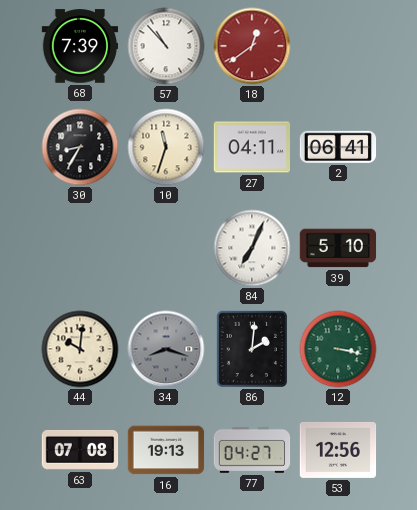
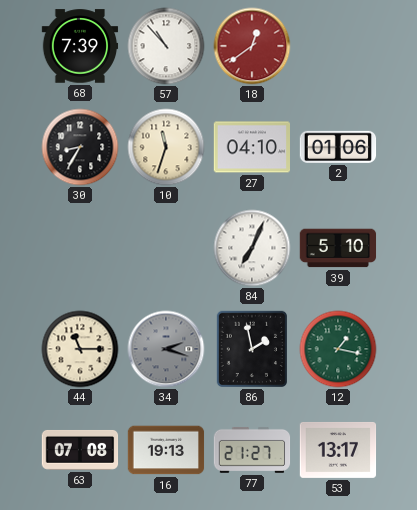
27: 04:11 -> 04:10
2: 06:41 -> 01:06
44: 10:01 -> 11:15
34: 8:18 -> 2:18
86: 2:01 -> 1:58
12: 3:17 -> 1:17
77: 04:27 -> 21:27
53: 12:56 -> 13:17
